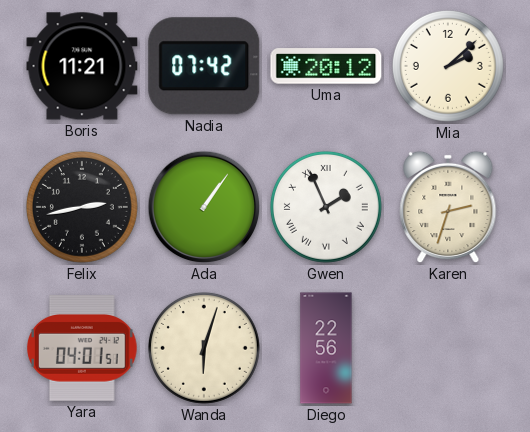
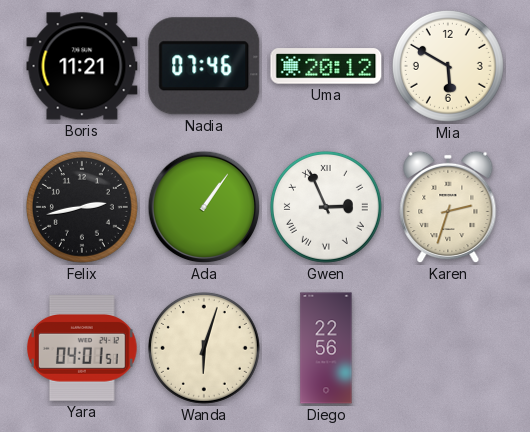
Nadia: 07:42 -> 07:46
Mia: 2:08 -> 5:50
Gwen: 1:56 -> 2:56
